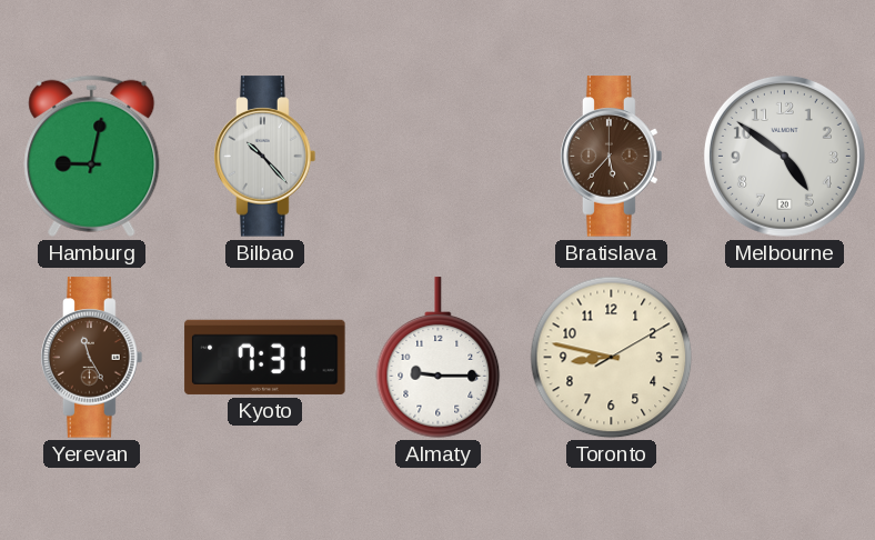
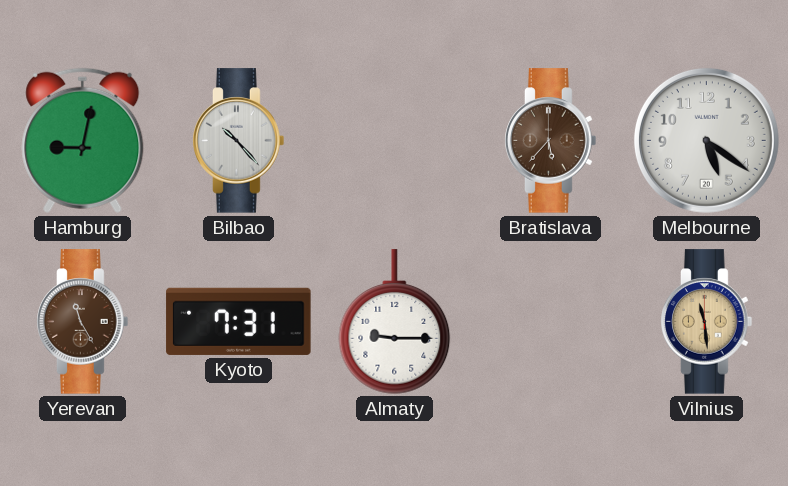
Melbourne: 4:51 -> 5:21
Toronto: 8:47 -> none
Vilnius: none -> 11:29
